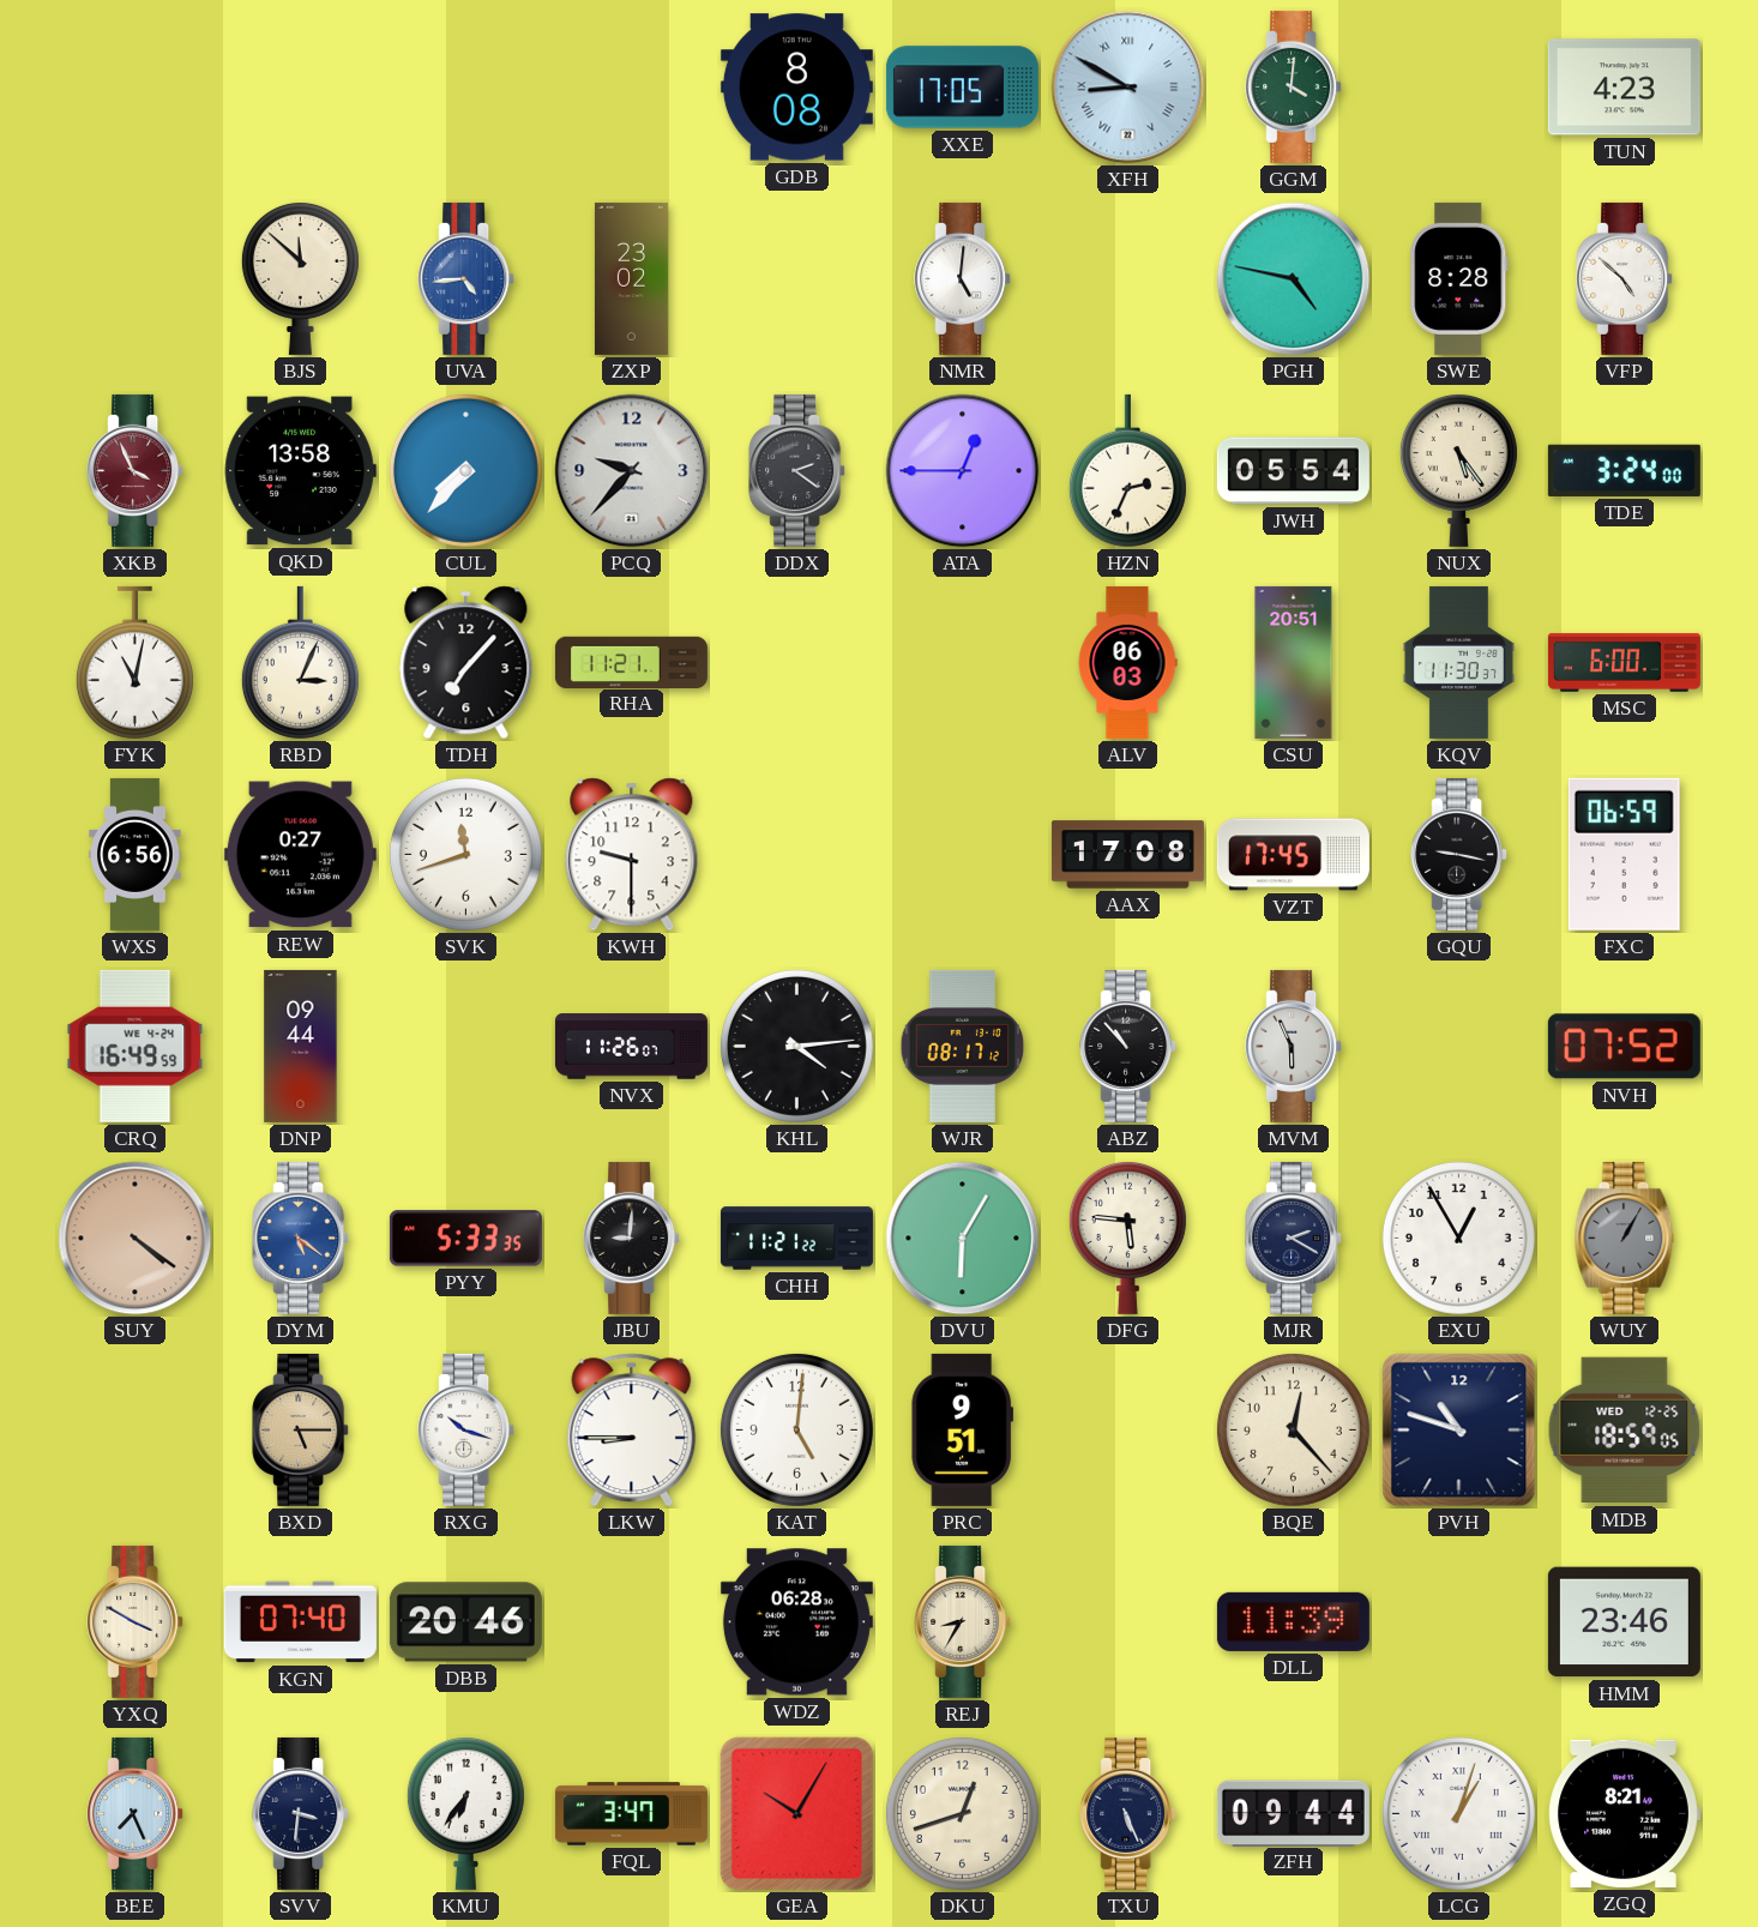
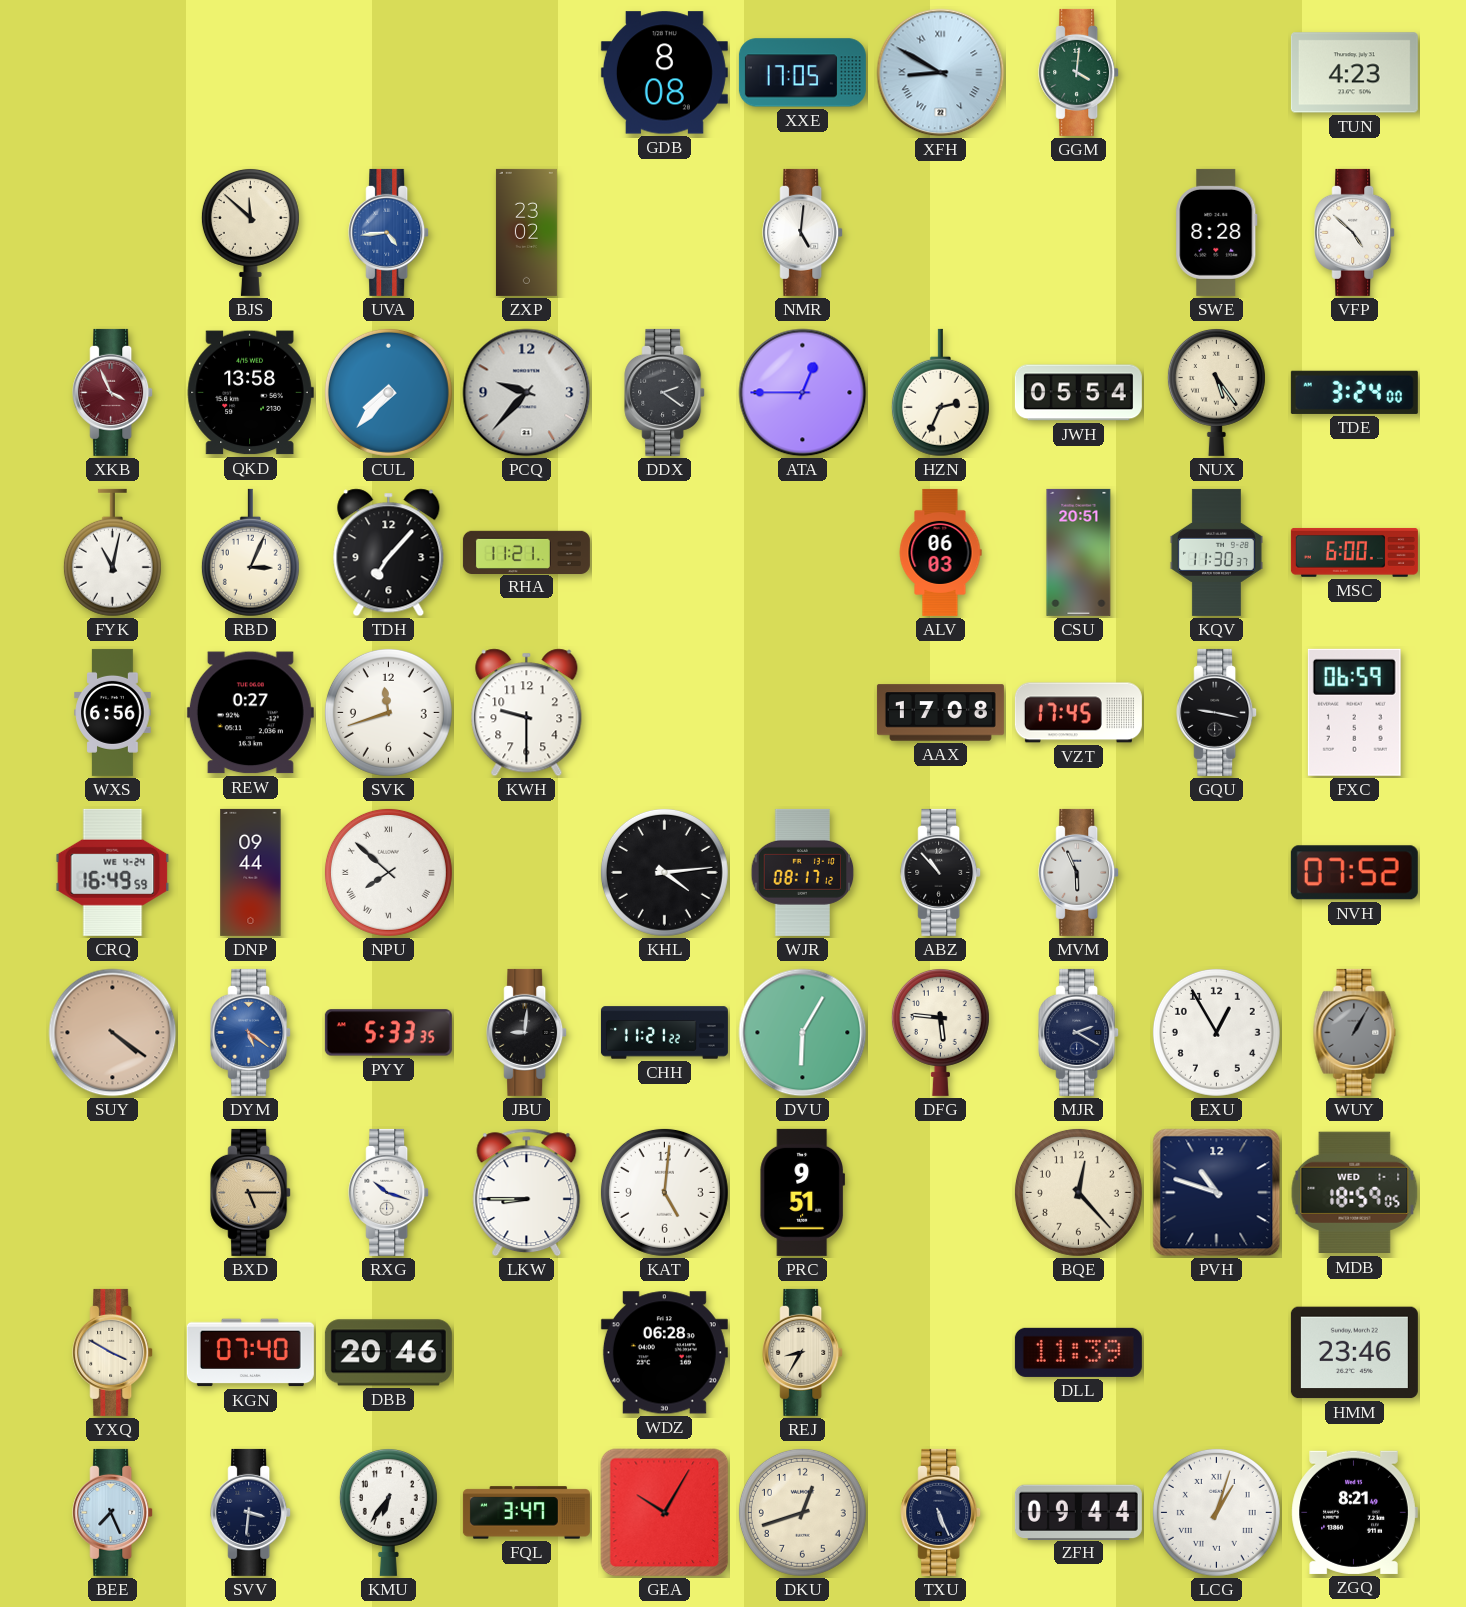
PGH: 4:47 -> none
NPU: none -> 7:52
NVX: 11:26 -> none
MDB date: WED 12-25 -> WED 1-1
